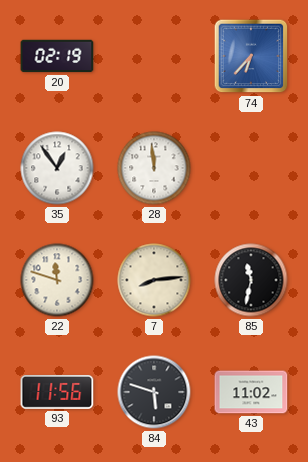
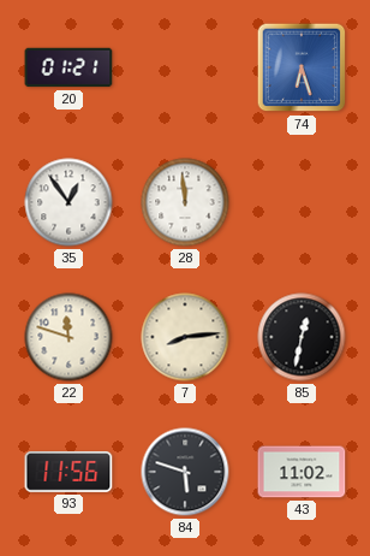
20: 02:19 -> 01:21
74: 6:37 -> 6:27
85: 11:32 -> 12:32
